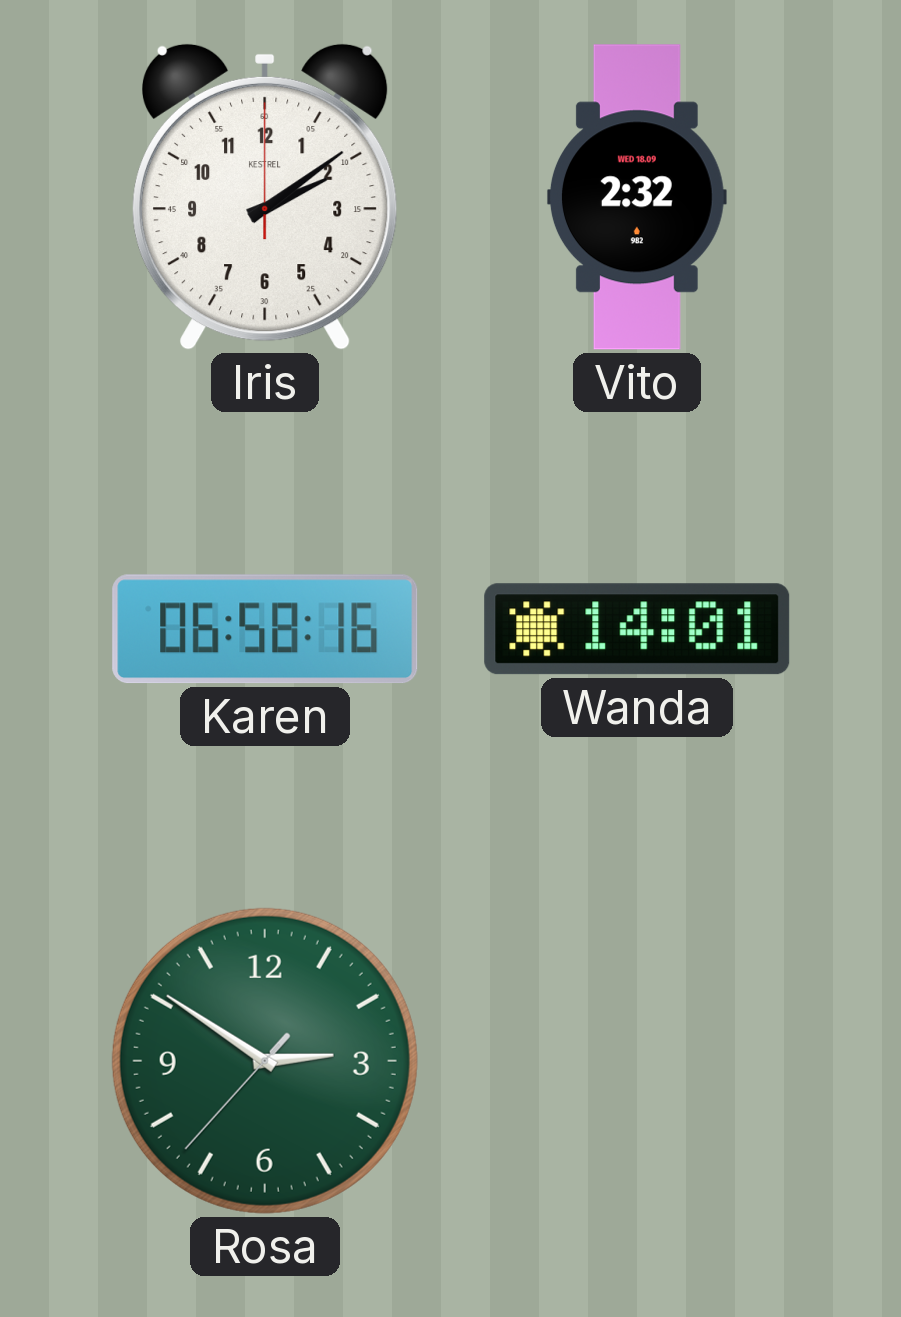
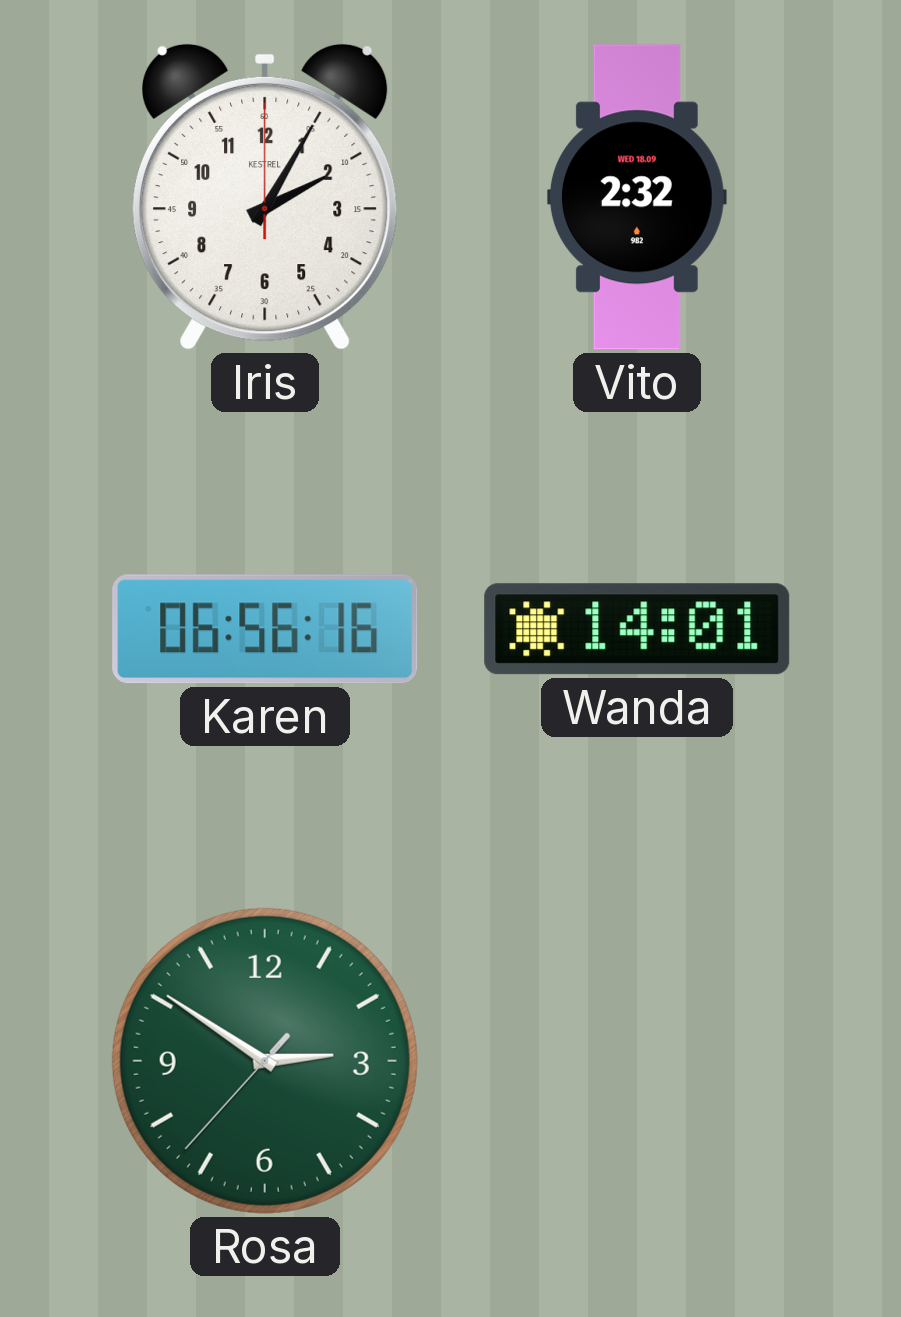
Iris: 2:09 -> 2:05
Karen: 06:58 -> 06:56
